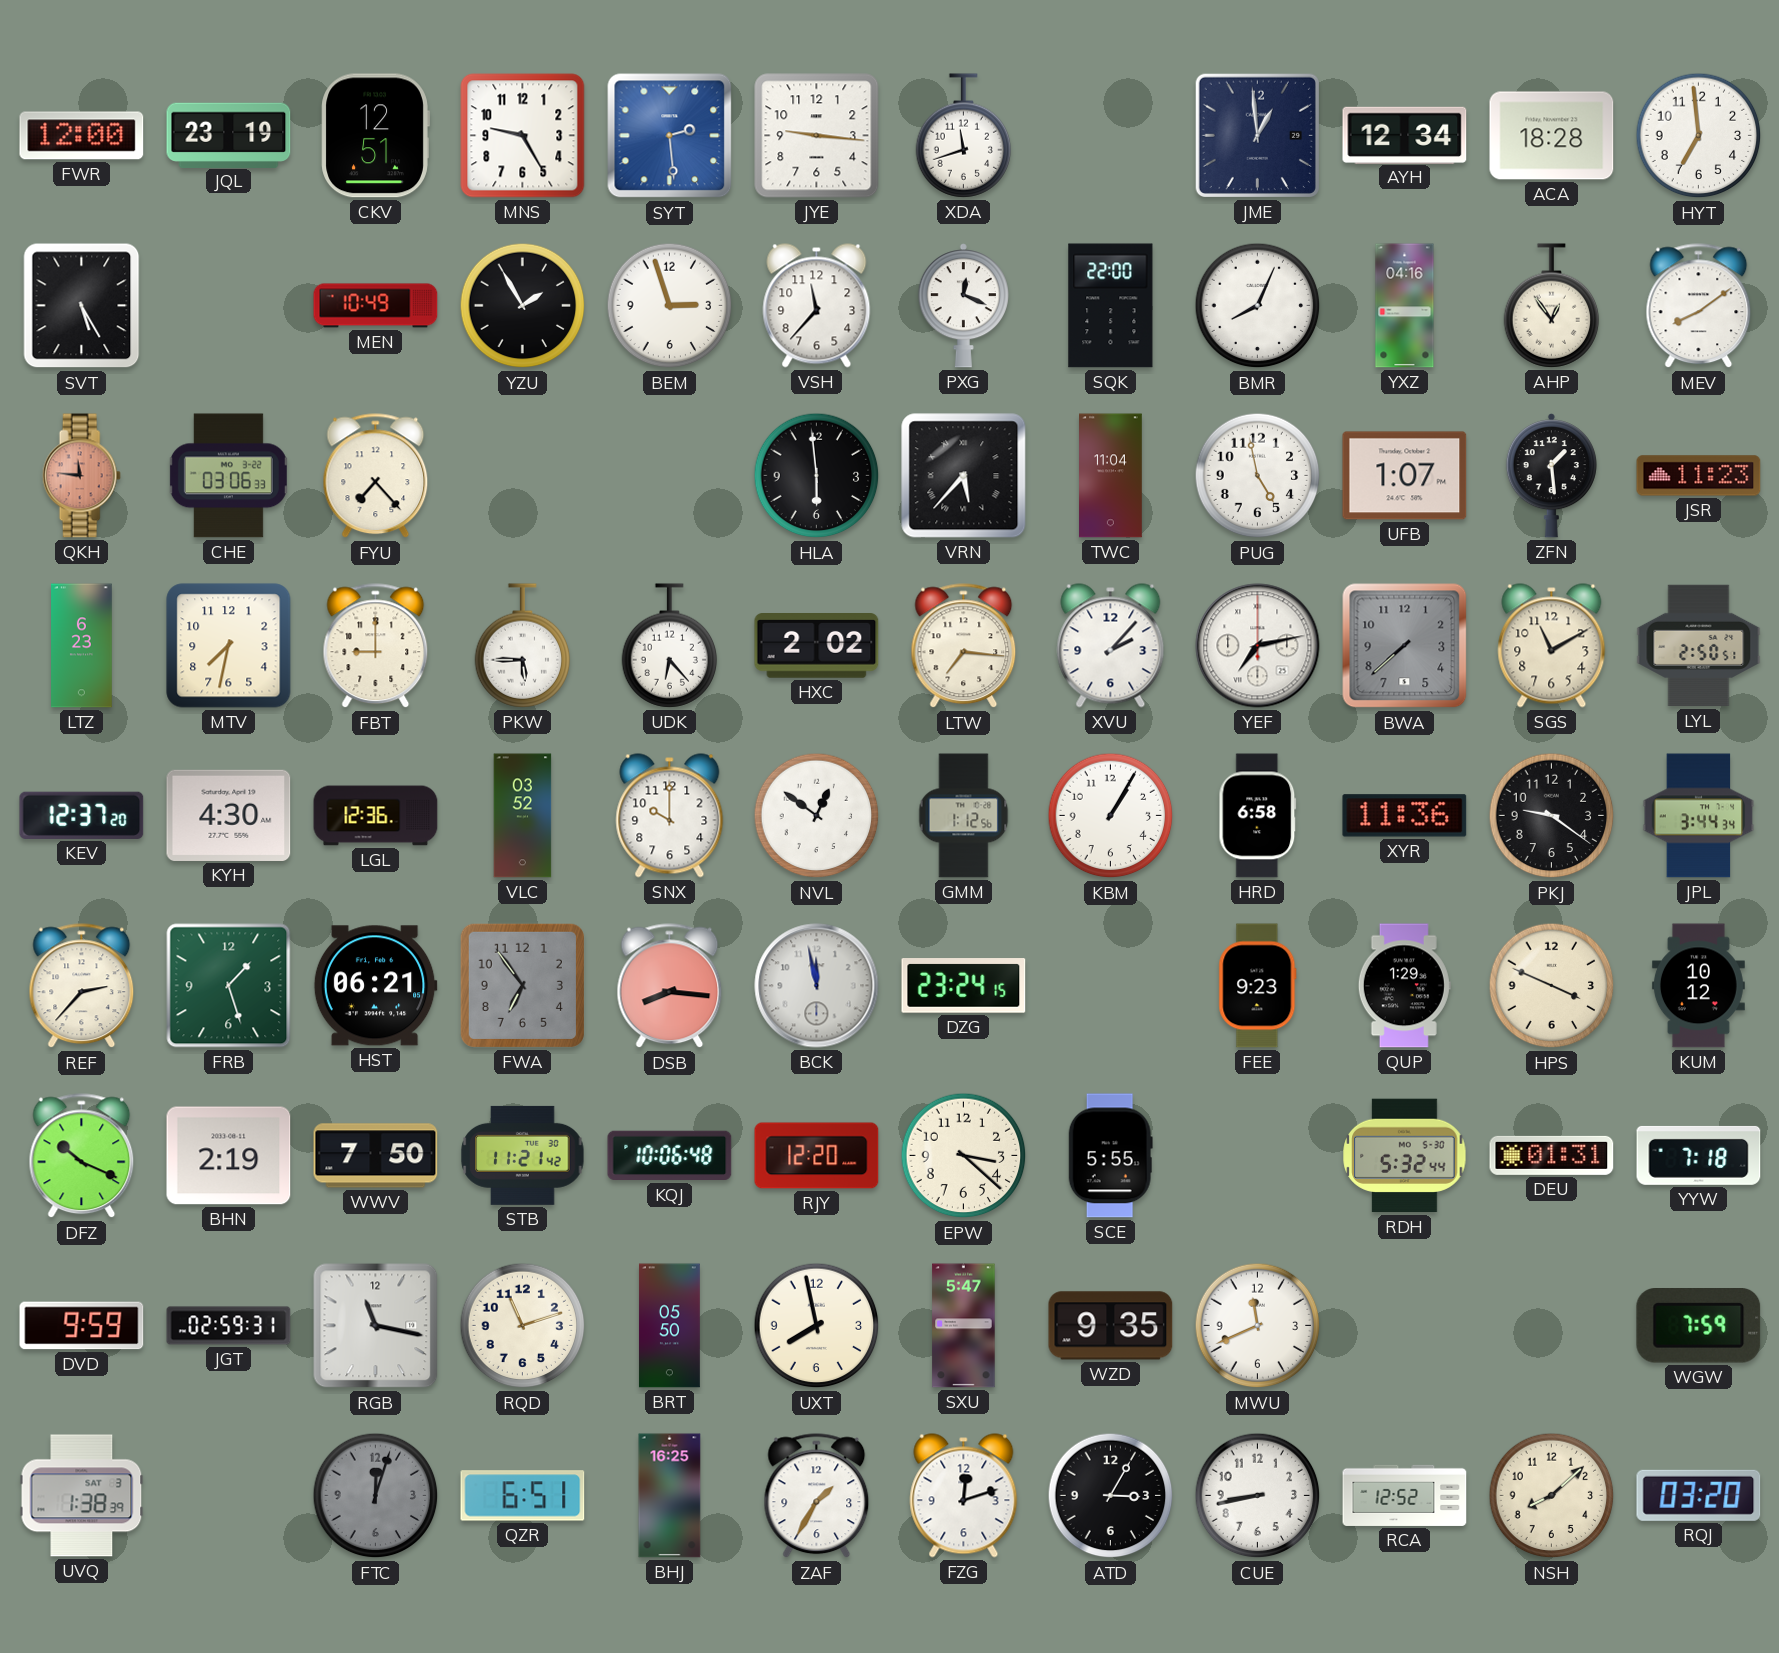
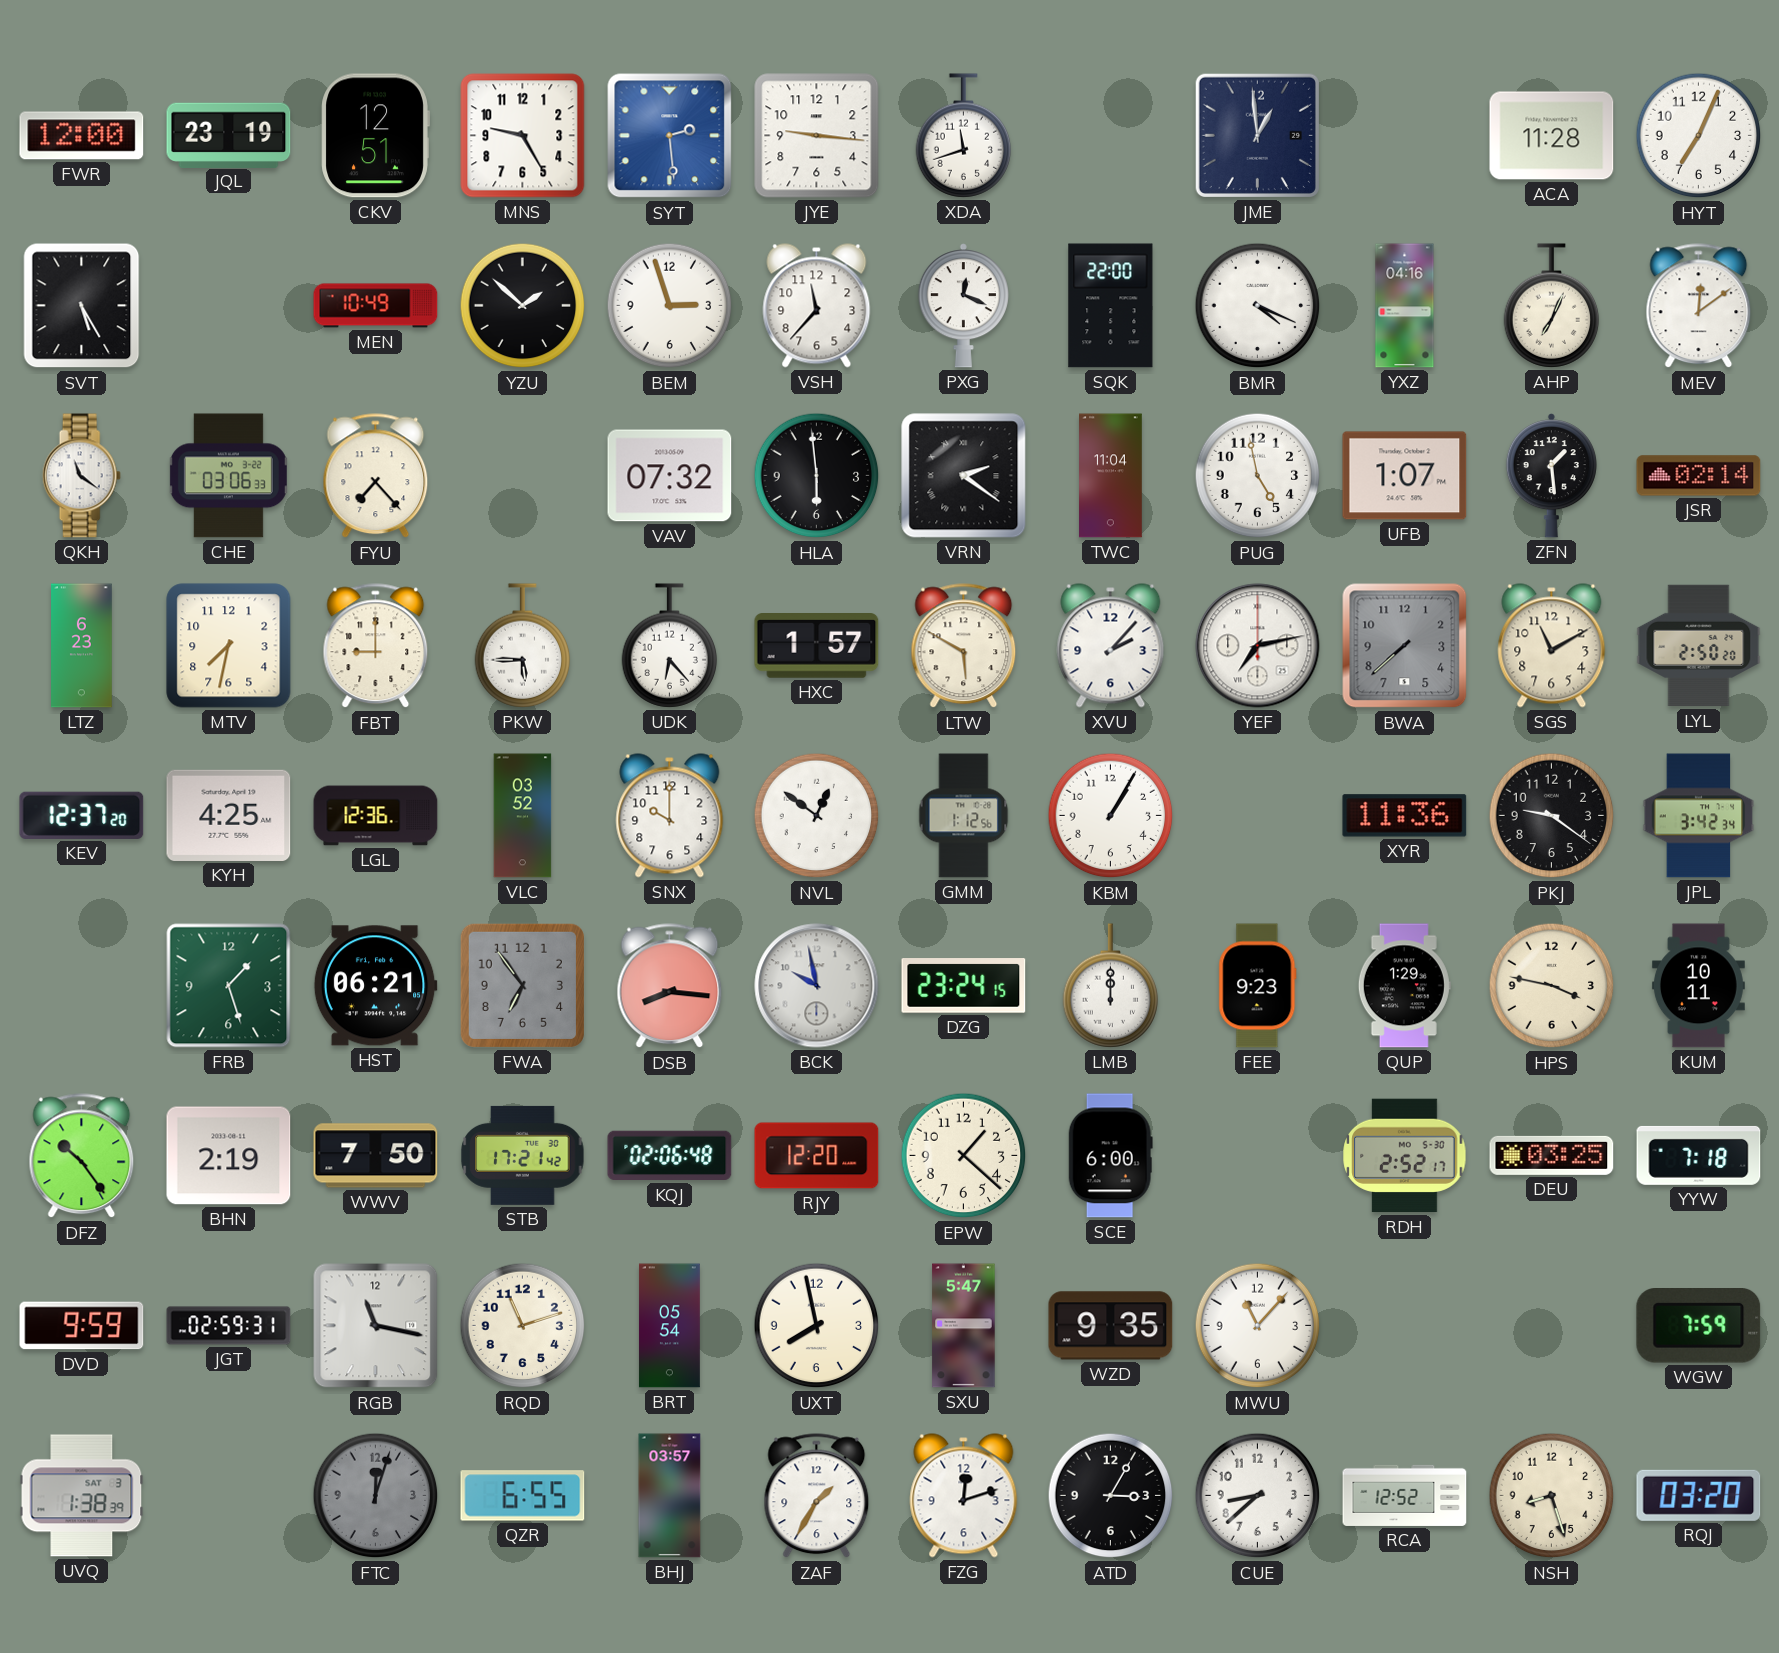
AYH: 12:34 -> none
ACA: 18:28 -> 11:28
HYT: 6:59 -> 7:04
YZU: 1:55 -> 1:52
BMR: 8:04 -> 4:19
AHP: 12:54 -> 7:04
MEV: 8:09 -> 12:09
QKH: 11:46 -> 11:21
QKH dial: salmon -> white
VAV: none -> 07:32
VRN: 5:37 -> 2:21
JSR: 11:23 -> 02:14
HXC: 2:02 -> 1:57
LTW: 7:16 -> 5:50
LYL: 2:50:51 -> 2:50:20
KYH: 4:30 -> 4:25
HRD: 6:58 -> none
JPL: 3:44 -> 3:42
REF: 2:37 -> none
BCK: 11:58 -> 9:58
LMB: none -> 12:00
HPS: 3:49 -> 3:47
KUM: 10:12 -> 10:11
DFZ: 10:19 -> 10:24
STB: 11:21 -> 17:21
KQJ: 10:06 -> 02:06
EPW: 3:22 -> 1:22
SCE: 5:55 -> 6:00
RDH: 5:32 -> 2:52
DEU: 01:31 -> 03:25
BRT: 05:50 -> 05:54
MWU: 11:41 -> 11:07
QZR: 6:51 -> 6:55
BHJ: 16:25 -> 03:57
CUE: 8:43 -> 8:38
NSH: 8:08 -> 8:27
